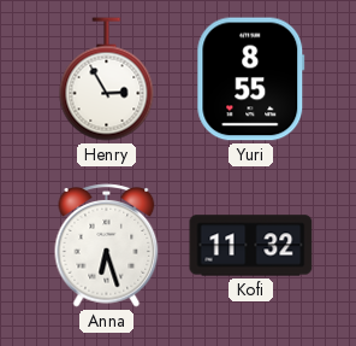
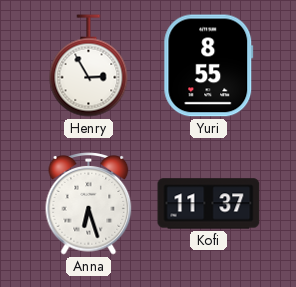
Kofi: 11:32 -> 11:37
